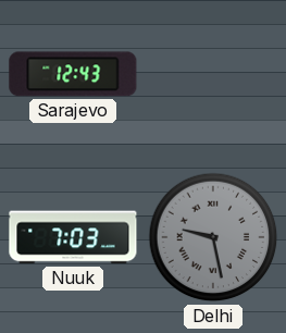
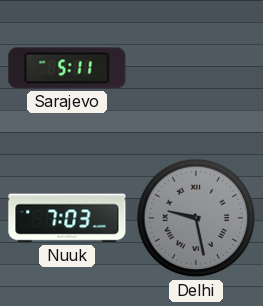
Sarajevo: 12:43 -> 5:11
